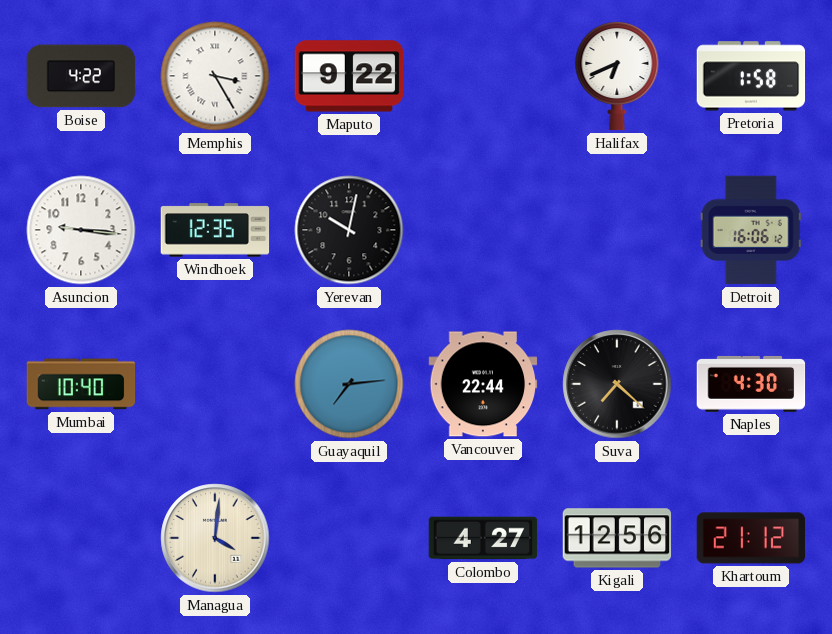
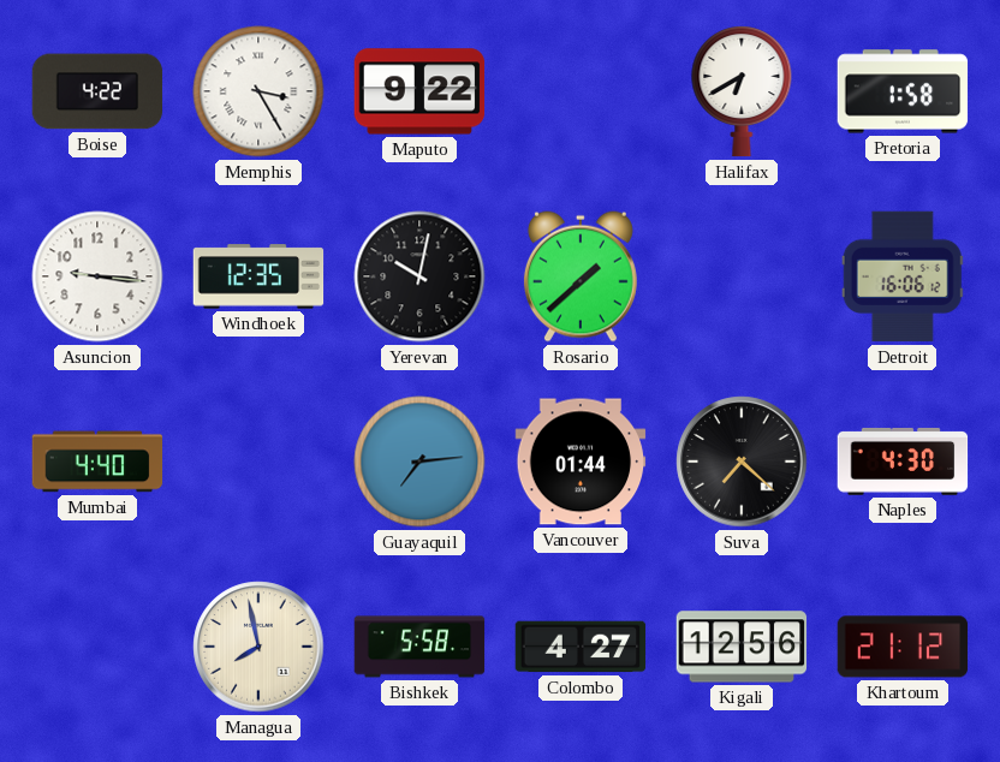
Halifax: 6:41 -> 6:40
Rosario: none -> 1:38
Mumbai: 10:40 -> 4:40
Vancouver: 22:44 -> 01:44
Managua: 4:01 -> 7:58
Bishkek: none -> 5:58
